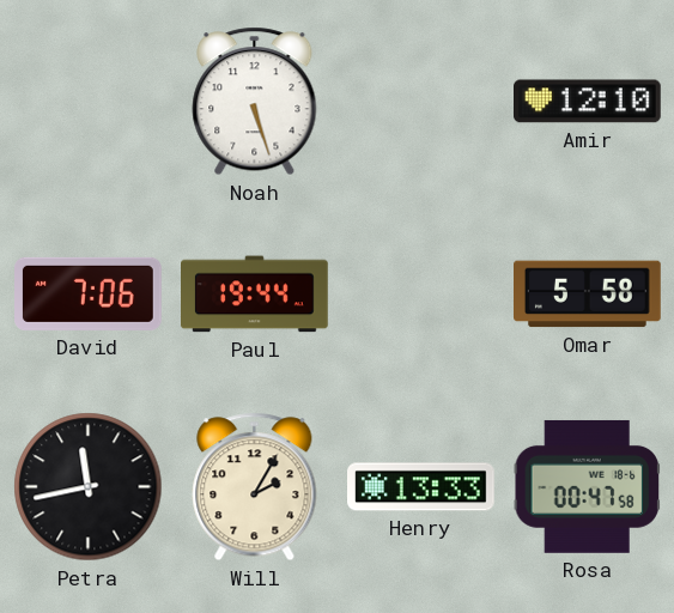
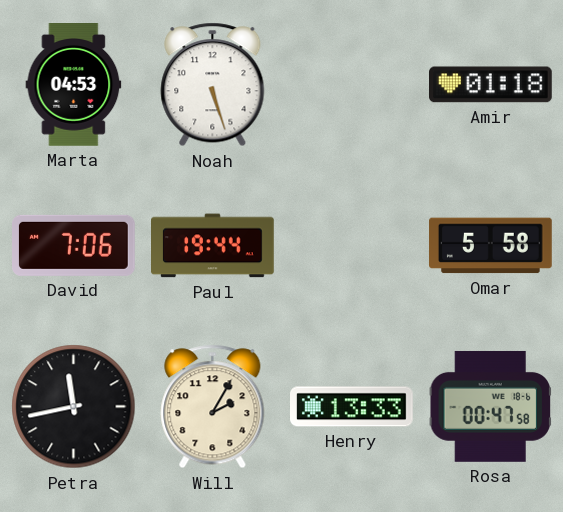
Marta: none -> 04:53
Amir: 12:10 -> 01:18
